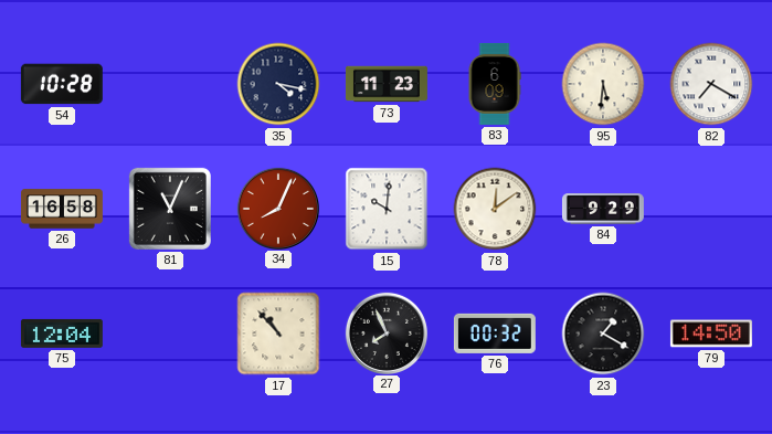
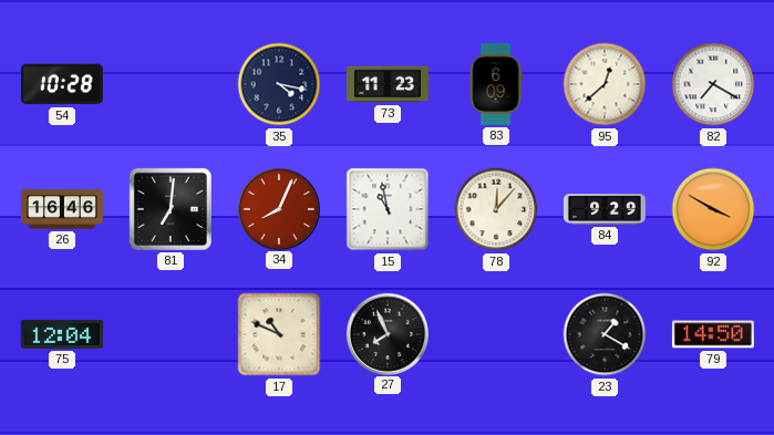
95: 5:31 -> 12:38
26: 16:58 -> 16:46
81: 11:04 -> 7:01
15: 10:01 -> 10:58
78: 12:09 -> 12:07
92: none -> 3:50
17: 10:53 -> 10:49
76: 00:32 -> none
